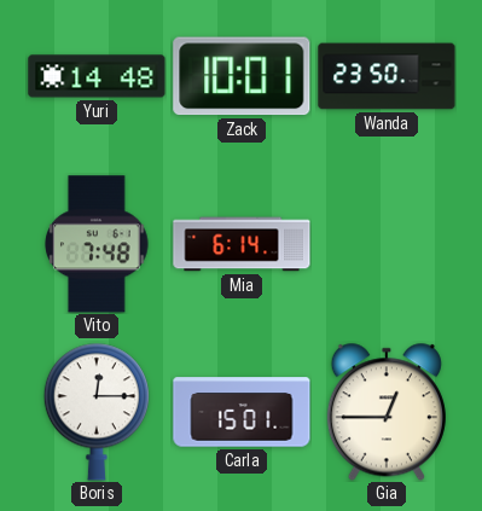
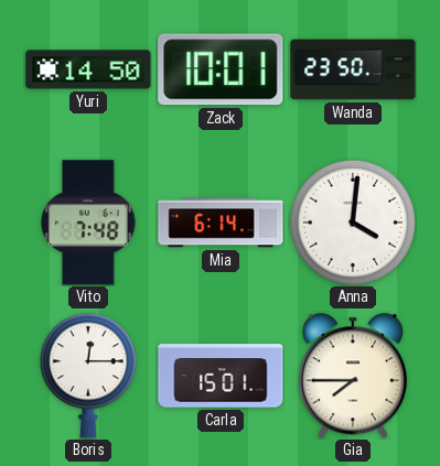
Yuri: 14:48 -> 14:50
Anna: none -> 4:01
Gia: 12:45 -> 7:45
